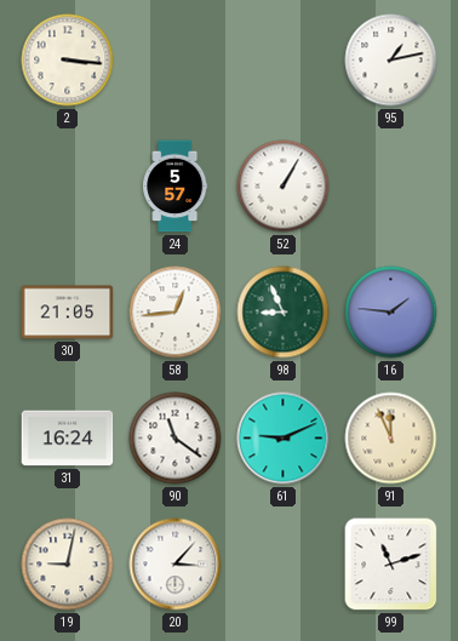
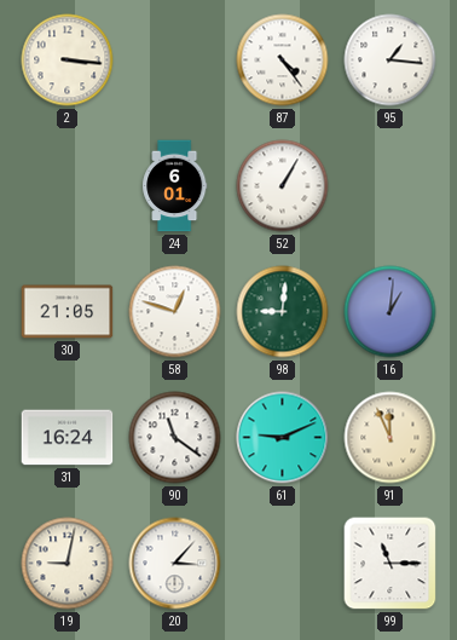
87: none -> 4:24
95: 1:13 -> 1:16
24: 5:57 -> 6:01
58: 12:44 -> 12:48
98: 8:56 -> 9:01
16: 1:46 -> 1:01
99: 11:12 -> 11:15
